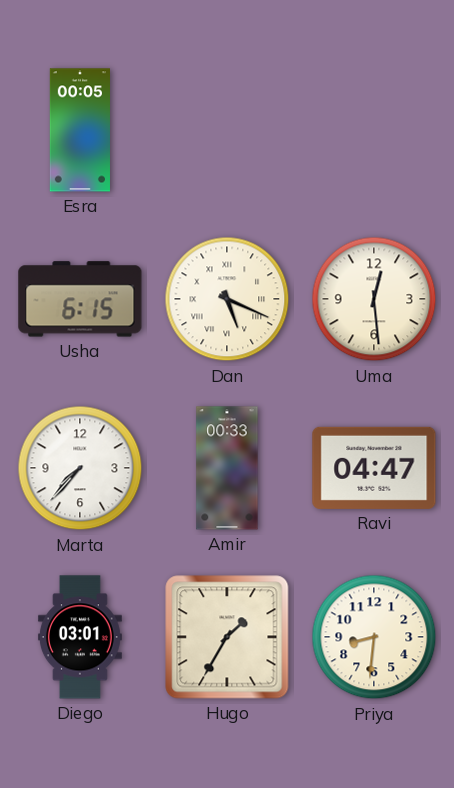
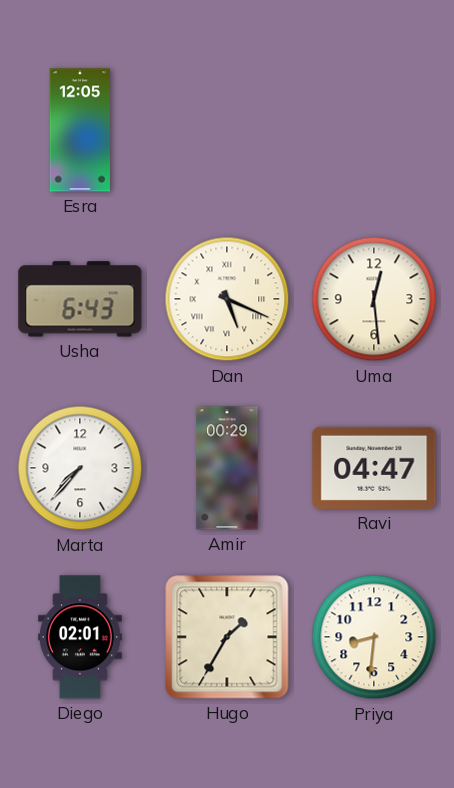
Esra: 00:05 -> 12:05
Usha: 6:15 -> 6:43
Amir: 00:33 -> 00:29
Diego: 03:01 -> 02:01
